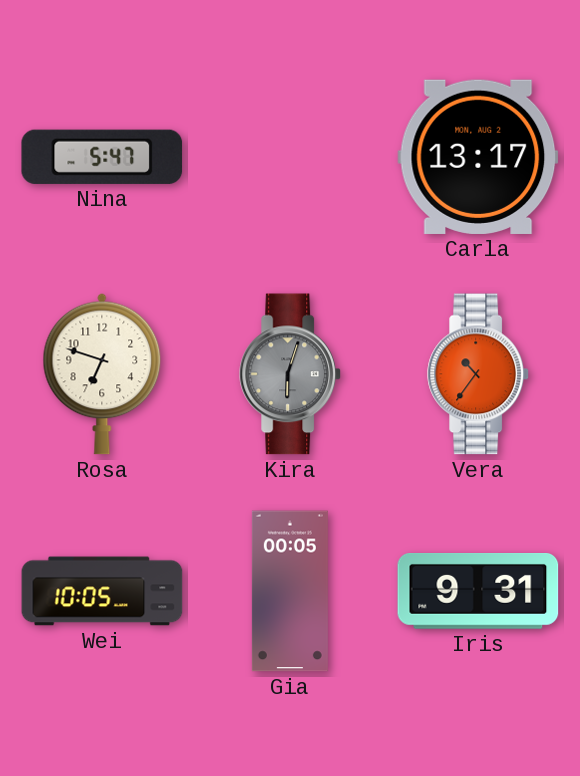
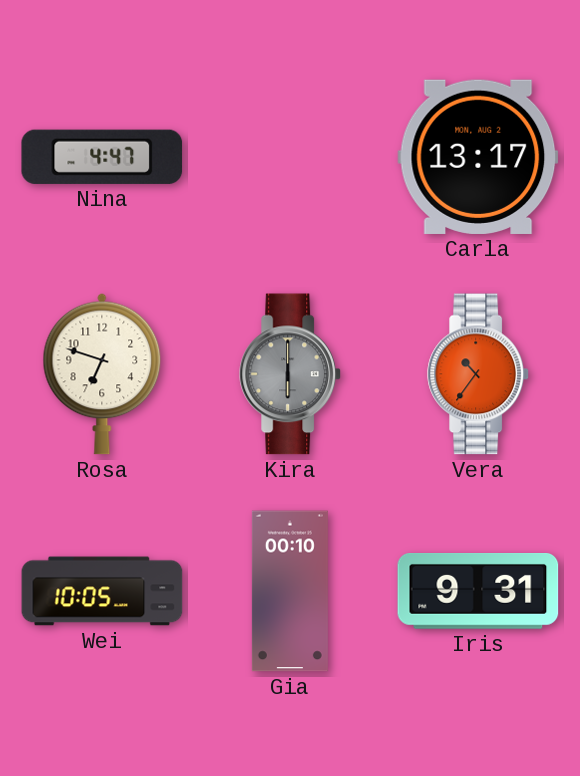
Nina: 5:47 -> 4:47
Kira: 6:03 -> 6:00
Gia: 00:05 -> 00:10
